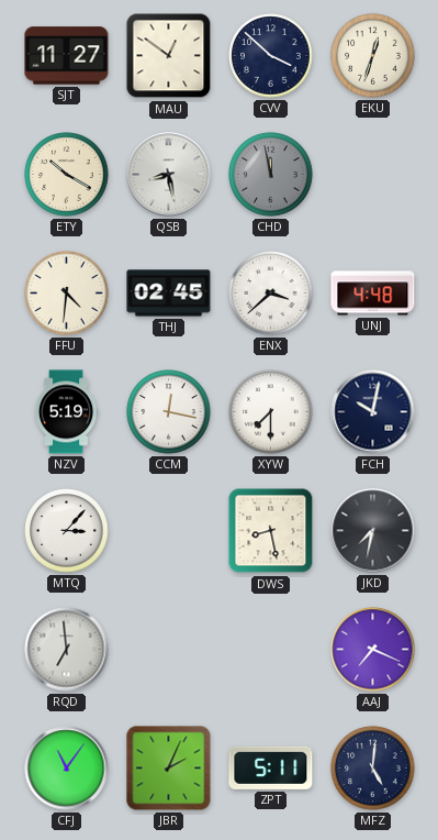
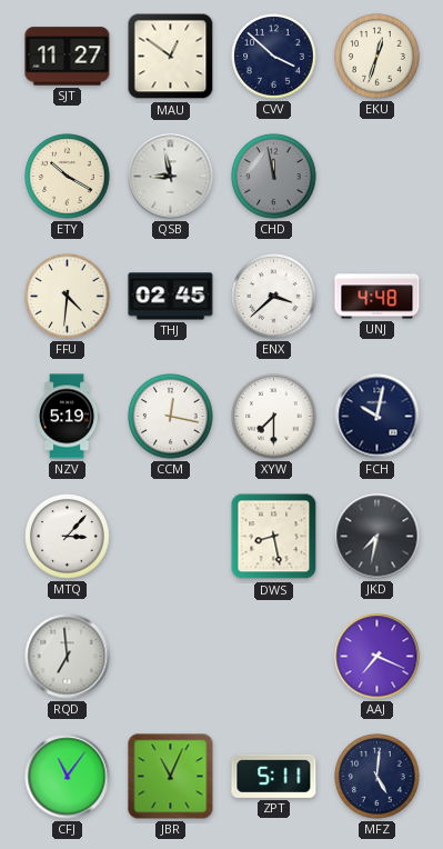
QSB: 8:28 -> 8:58
JBR: 2:04 -> 11:04
